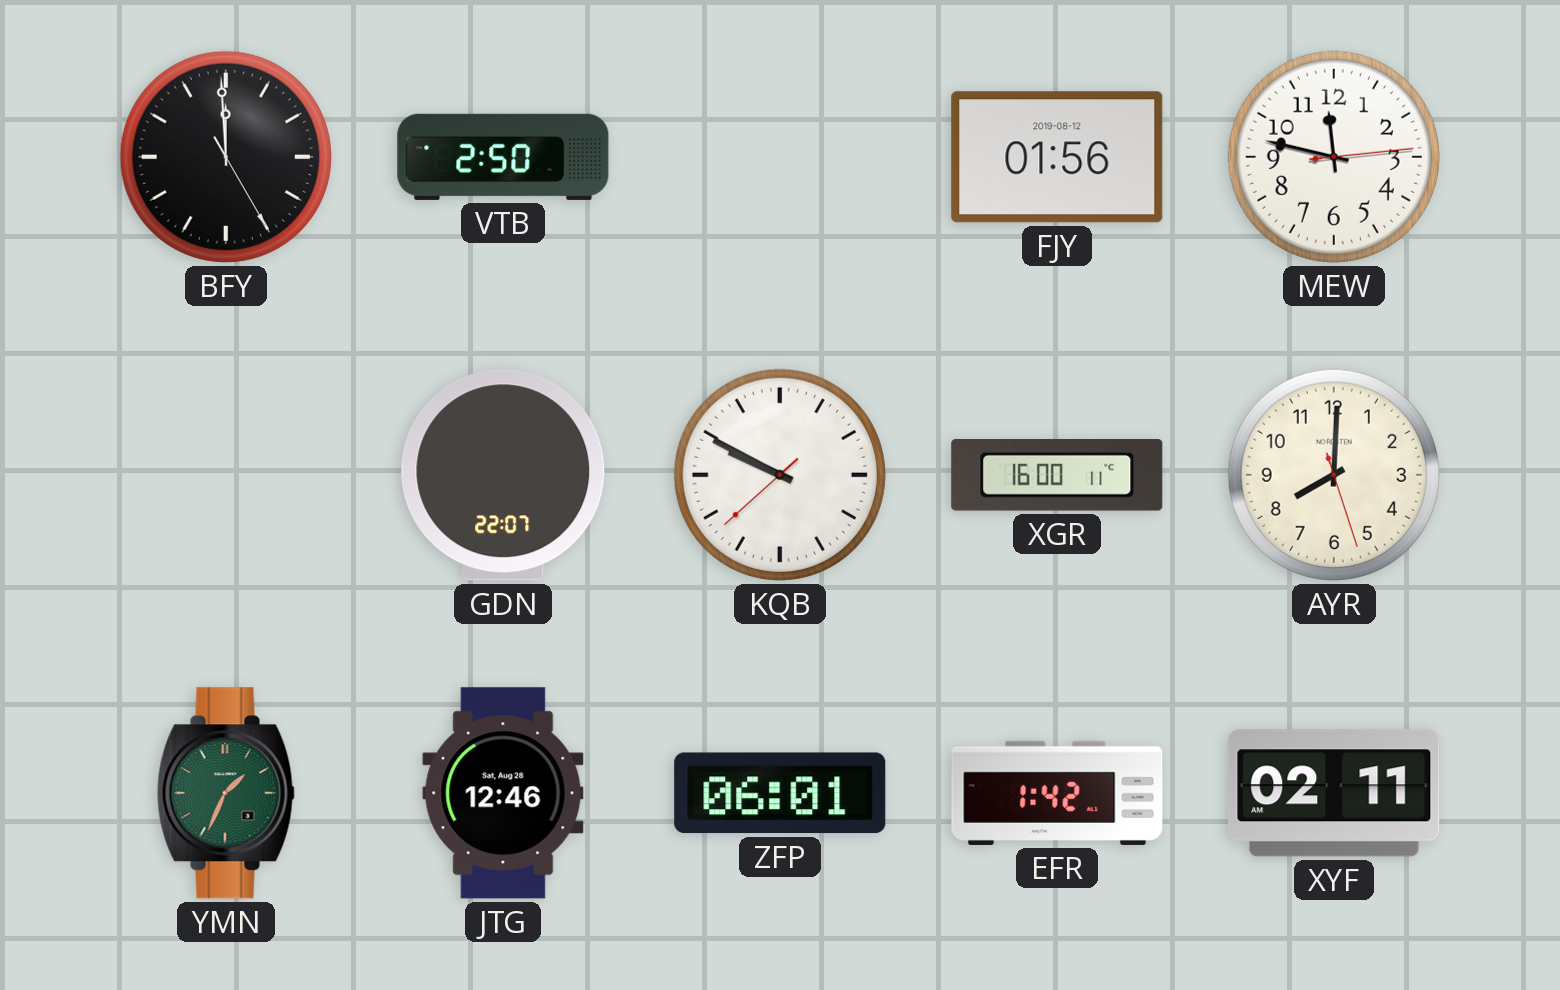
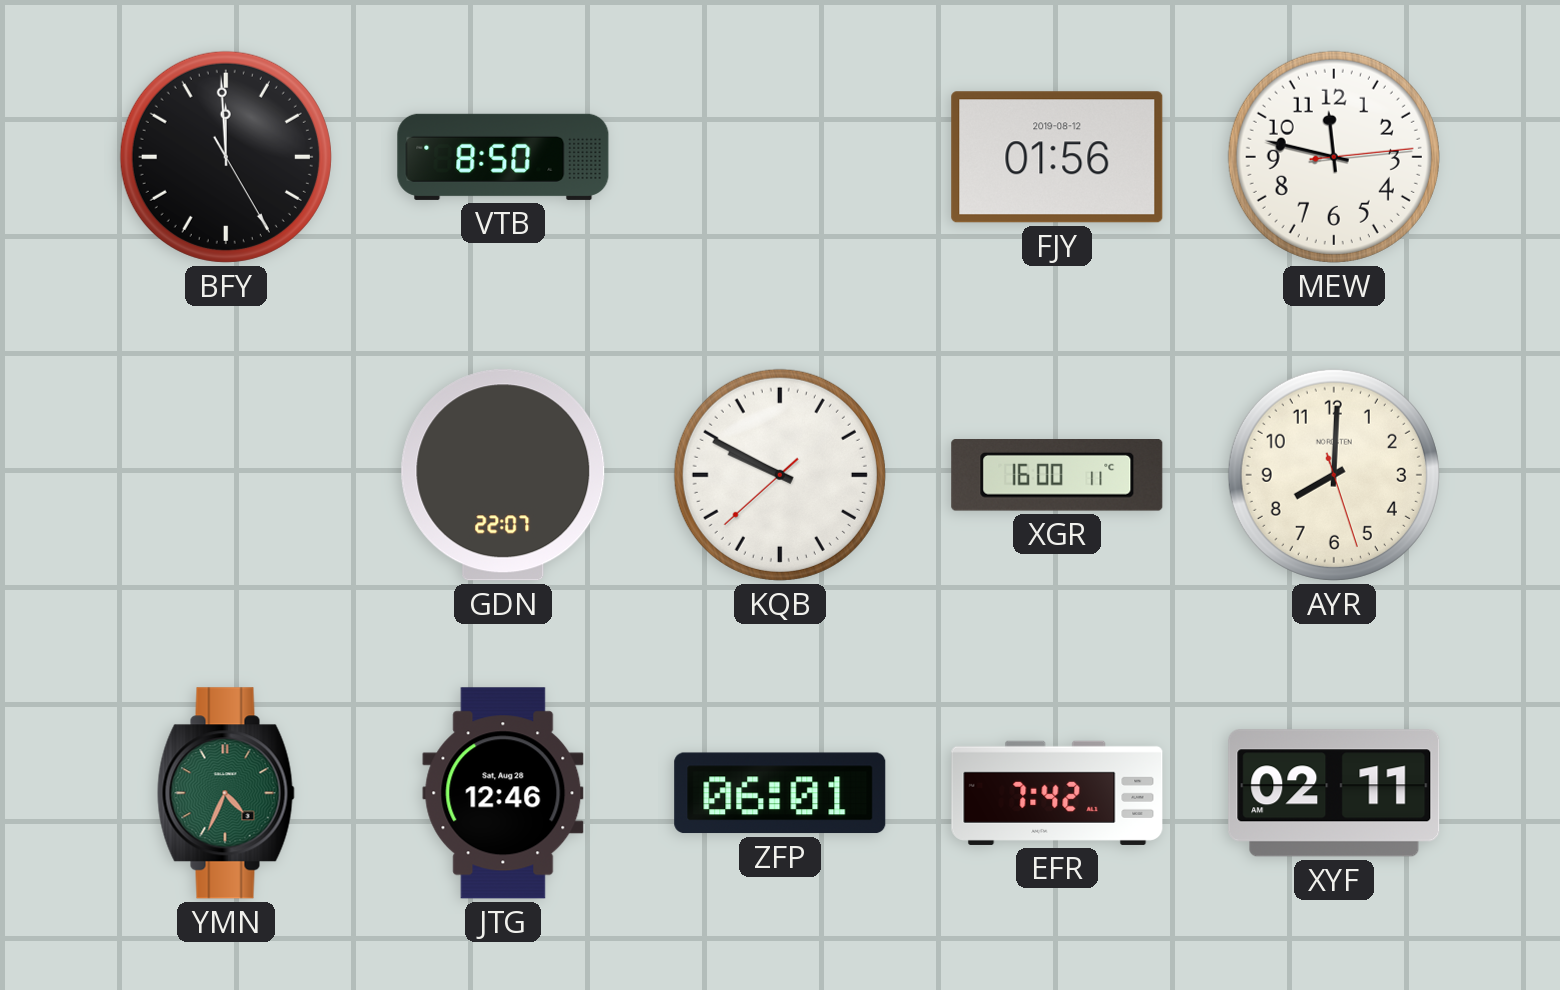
VTB: 2:50 -> 8:50
YMN: 1:34 -> 4:34
EFR: 1:42 -> 7:42
